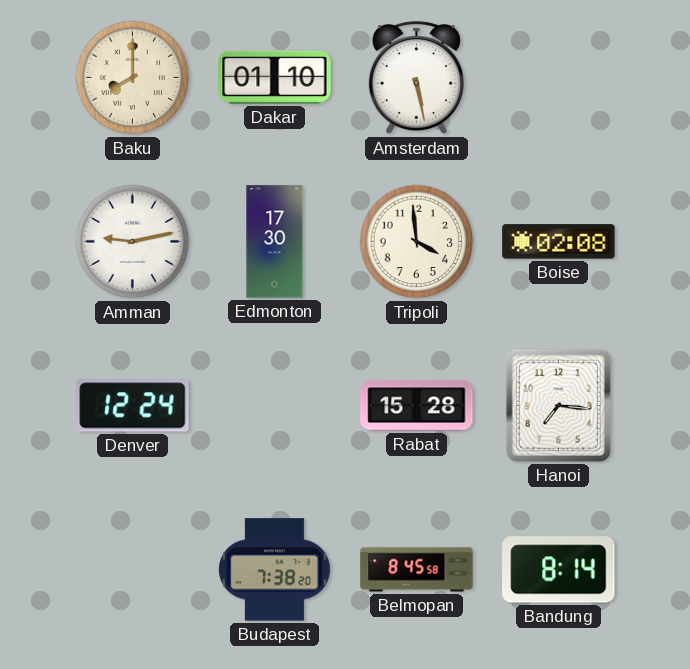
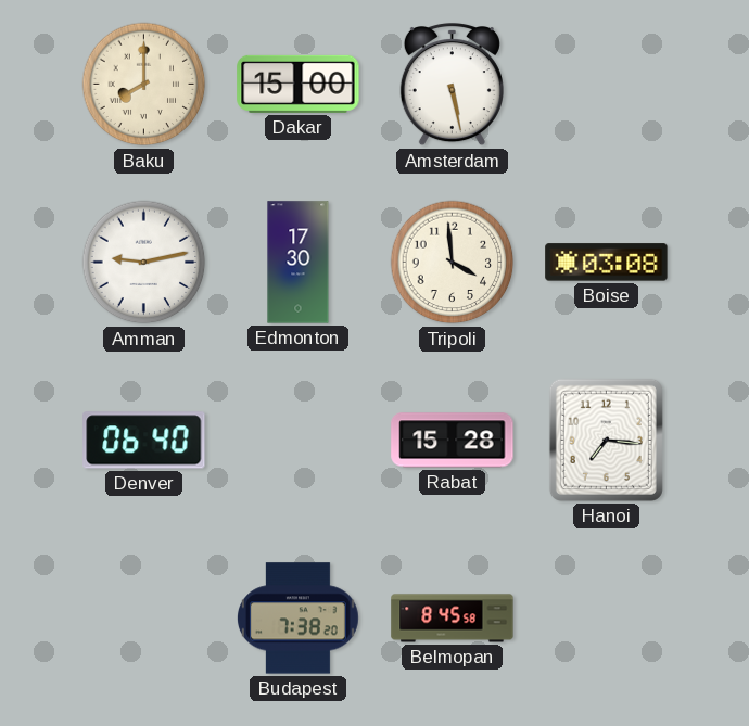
Dakar: 01:10 -> 15:00
Boise: 02:08 -> 03:08
Denver: 12:24 -> 06:40
Bandung: 8:14 -> none
